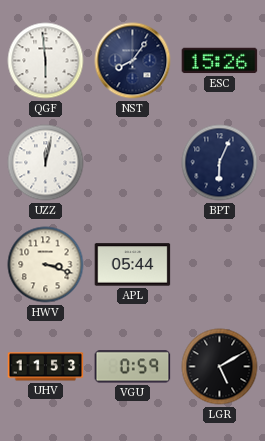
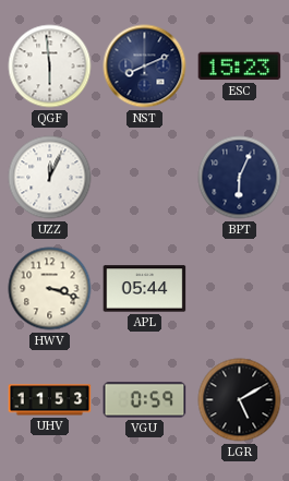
NST: 8:06 -> 8:11
ESC: 15:26 -> 15:23
UZZ: 12:02 -> 12:04
